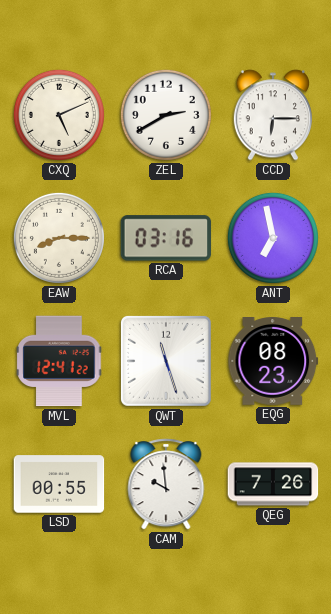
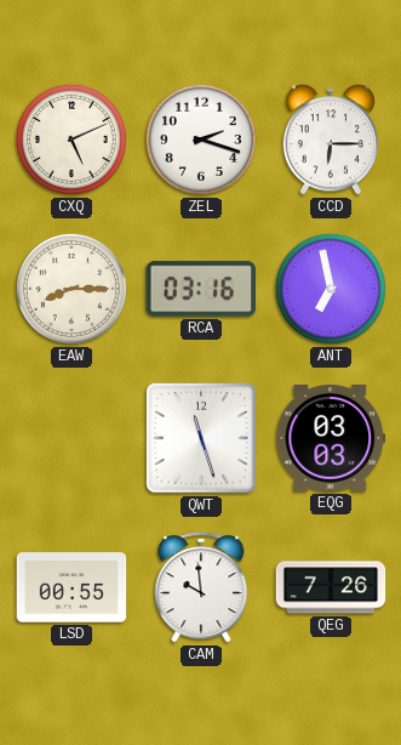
ZEL: 2:40 -> 2:18
MVL: 12:41 -> none
EQG: 08:23 -> 03:03
